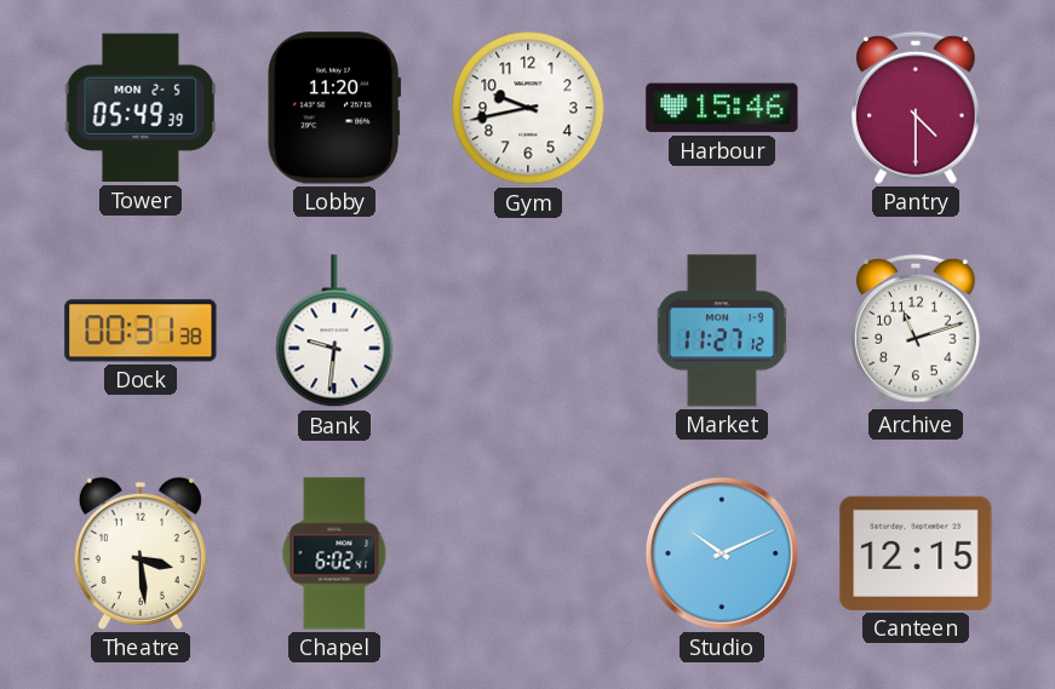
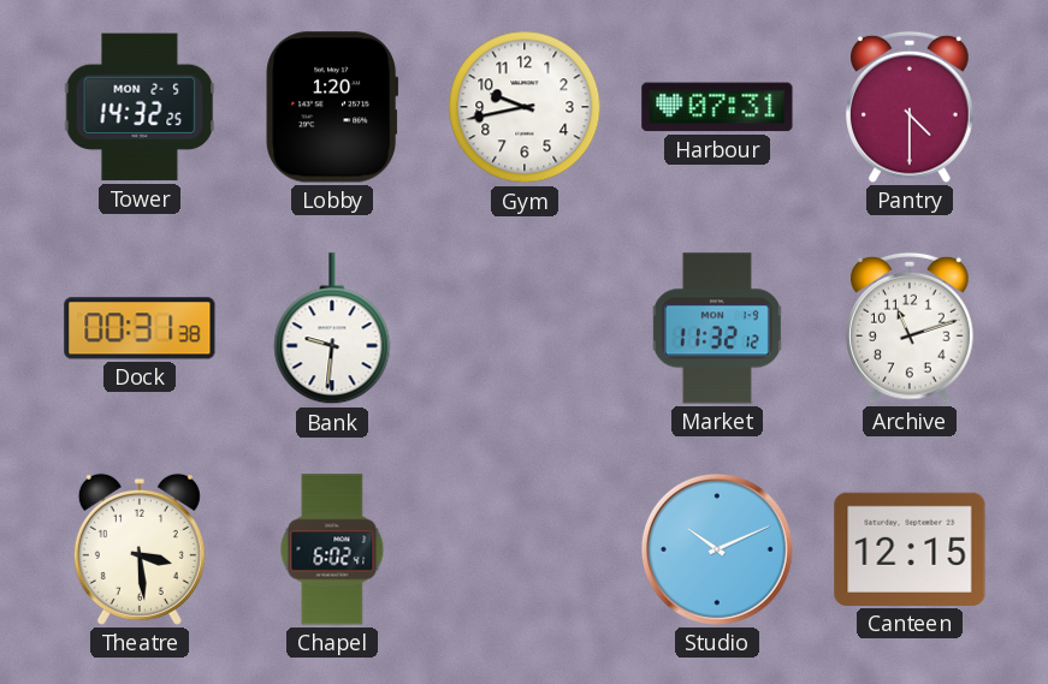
Tower: 05:49 -> 14:32
Lobby: 11:20 -> 1:20
Harbour: 15:46 -> 07:31
Market: 11:27 -> 11:32
